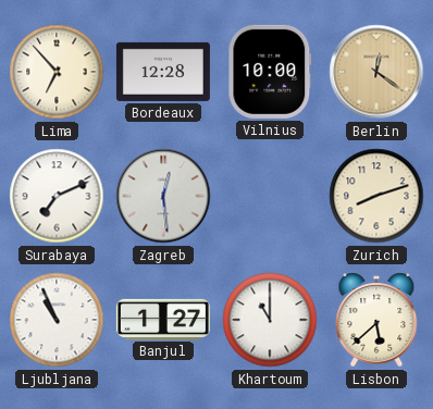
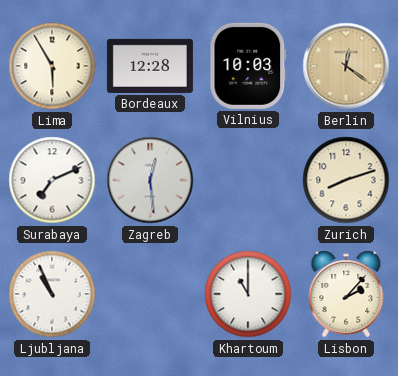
Lima: 6:53 -> 5:55
Vilnius: 10:00 -> 10:03
Banjul: 1:27 -> none
Lisbon: 5:38 -> 2:07
